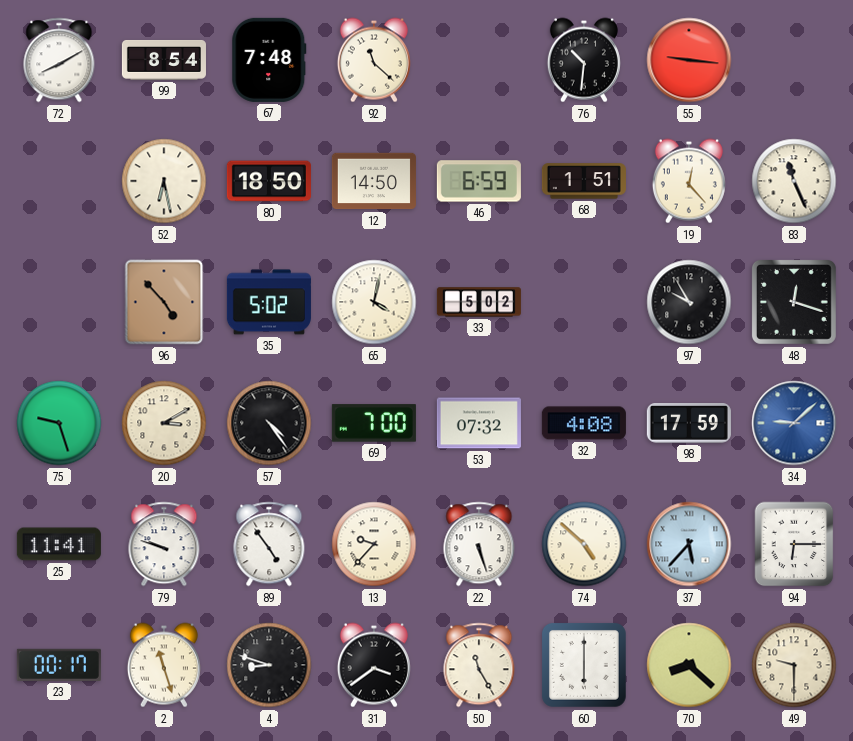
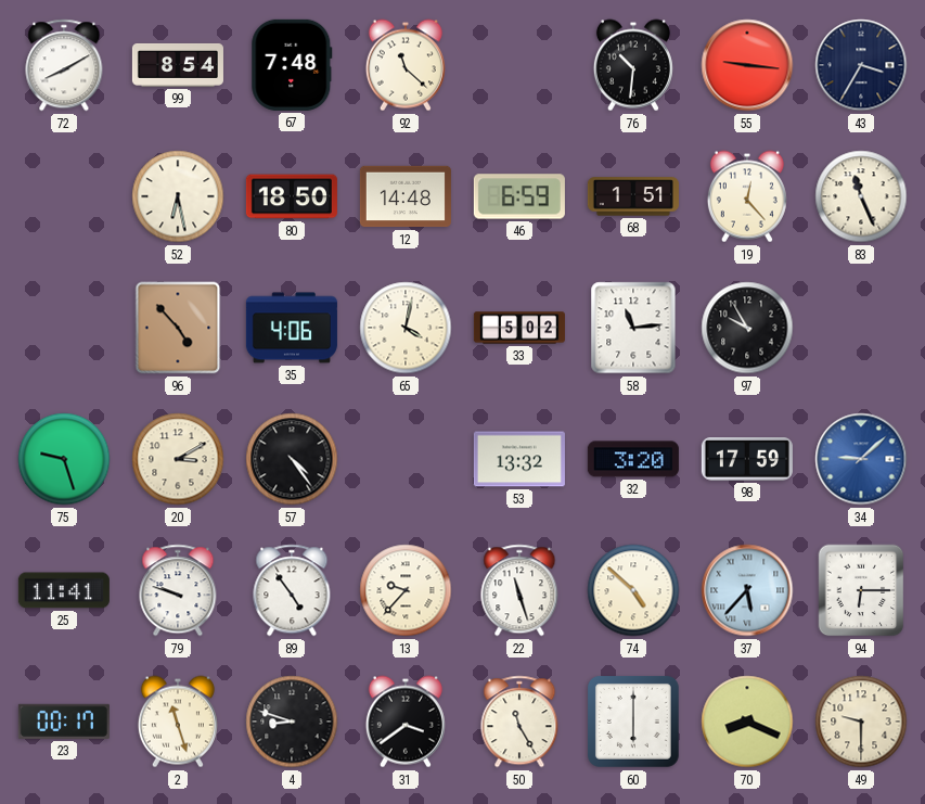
43: none -> 3:35
12: 14:50 -> 14:48
35: 5:02 -> 4:06
58: none -> 11:14
48: 12:18 -> none
69: 7:00 -> none
53: 07:32 -> 13:32
32: 4:08 -> 3:20
22: 5:27 -> 11:27
70: 8:22 -> 8:19
